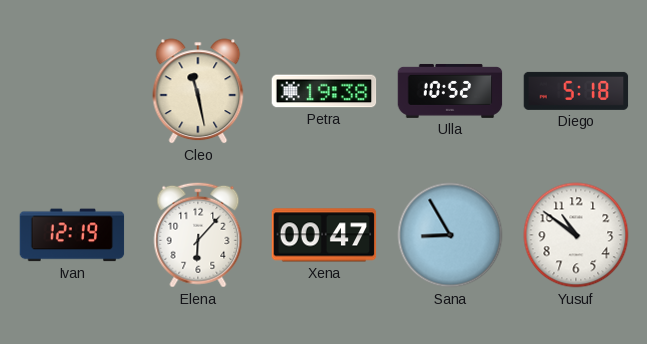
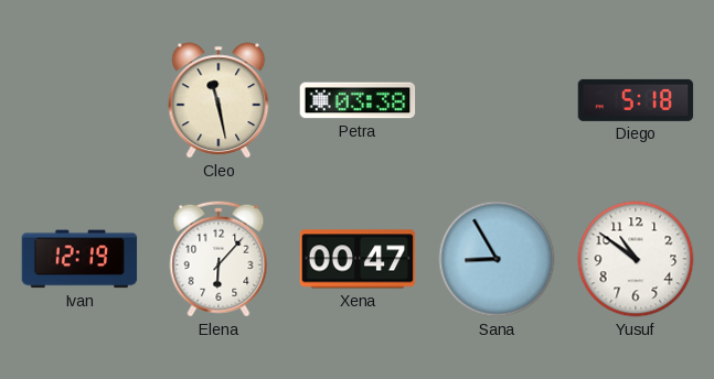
Petra: 19:38 -> 03:38
Ulla: 10:52 -> none
